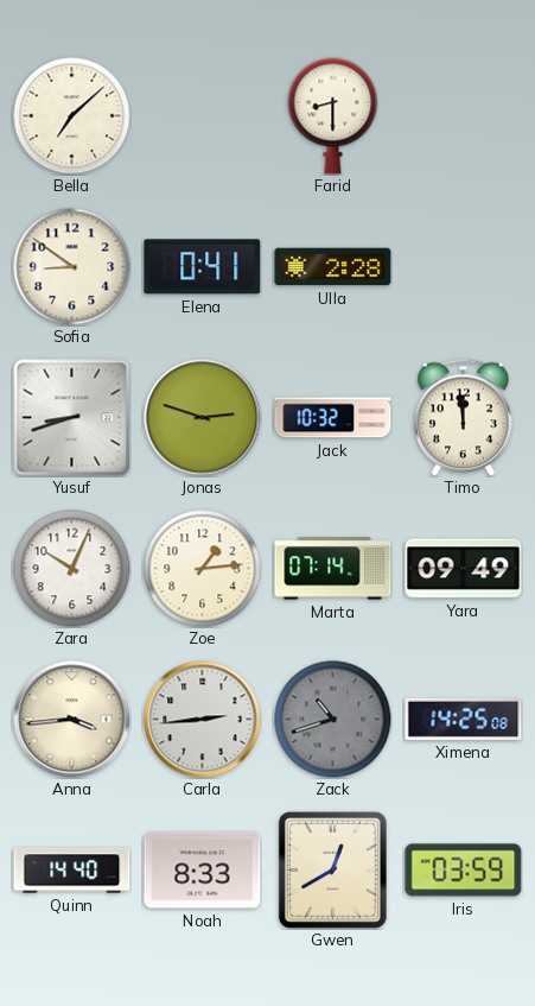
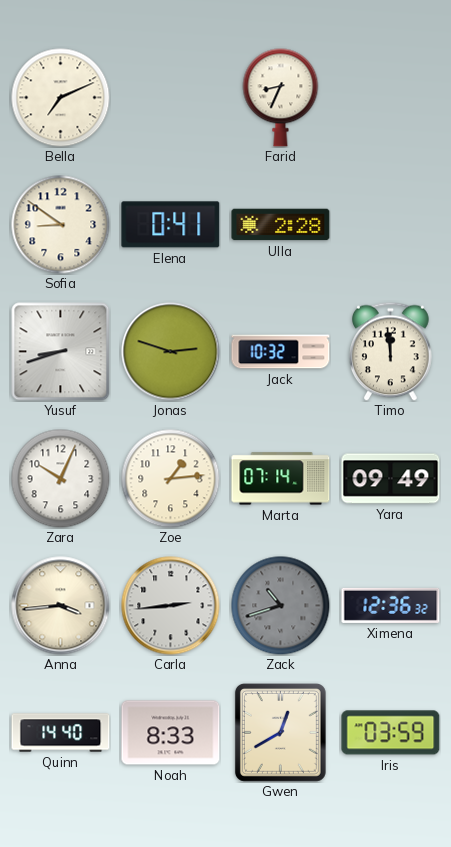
Bella: 7:08 -> 7:11
Farid: 8:30 -> 8:34
Ximena: 14:25 -> 12:36
